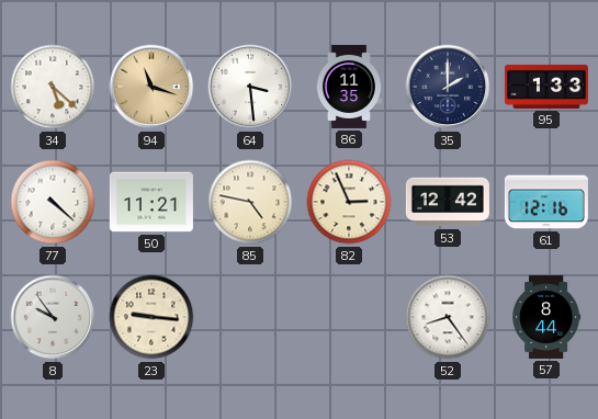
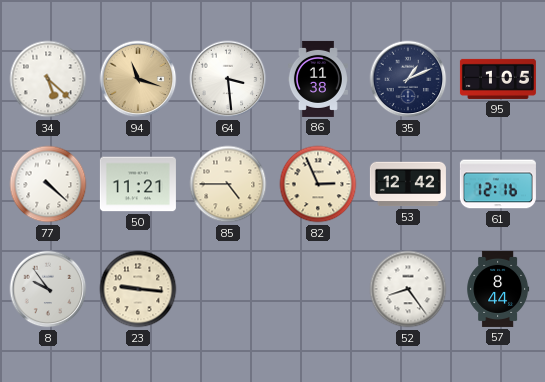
86: 11:35 -> 11:38
35: 2:00 -> 1:11
95: 1:33 -> 1:05
85: 4:47 -> 4:45
